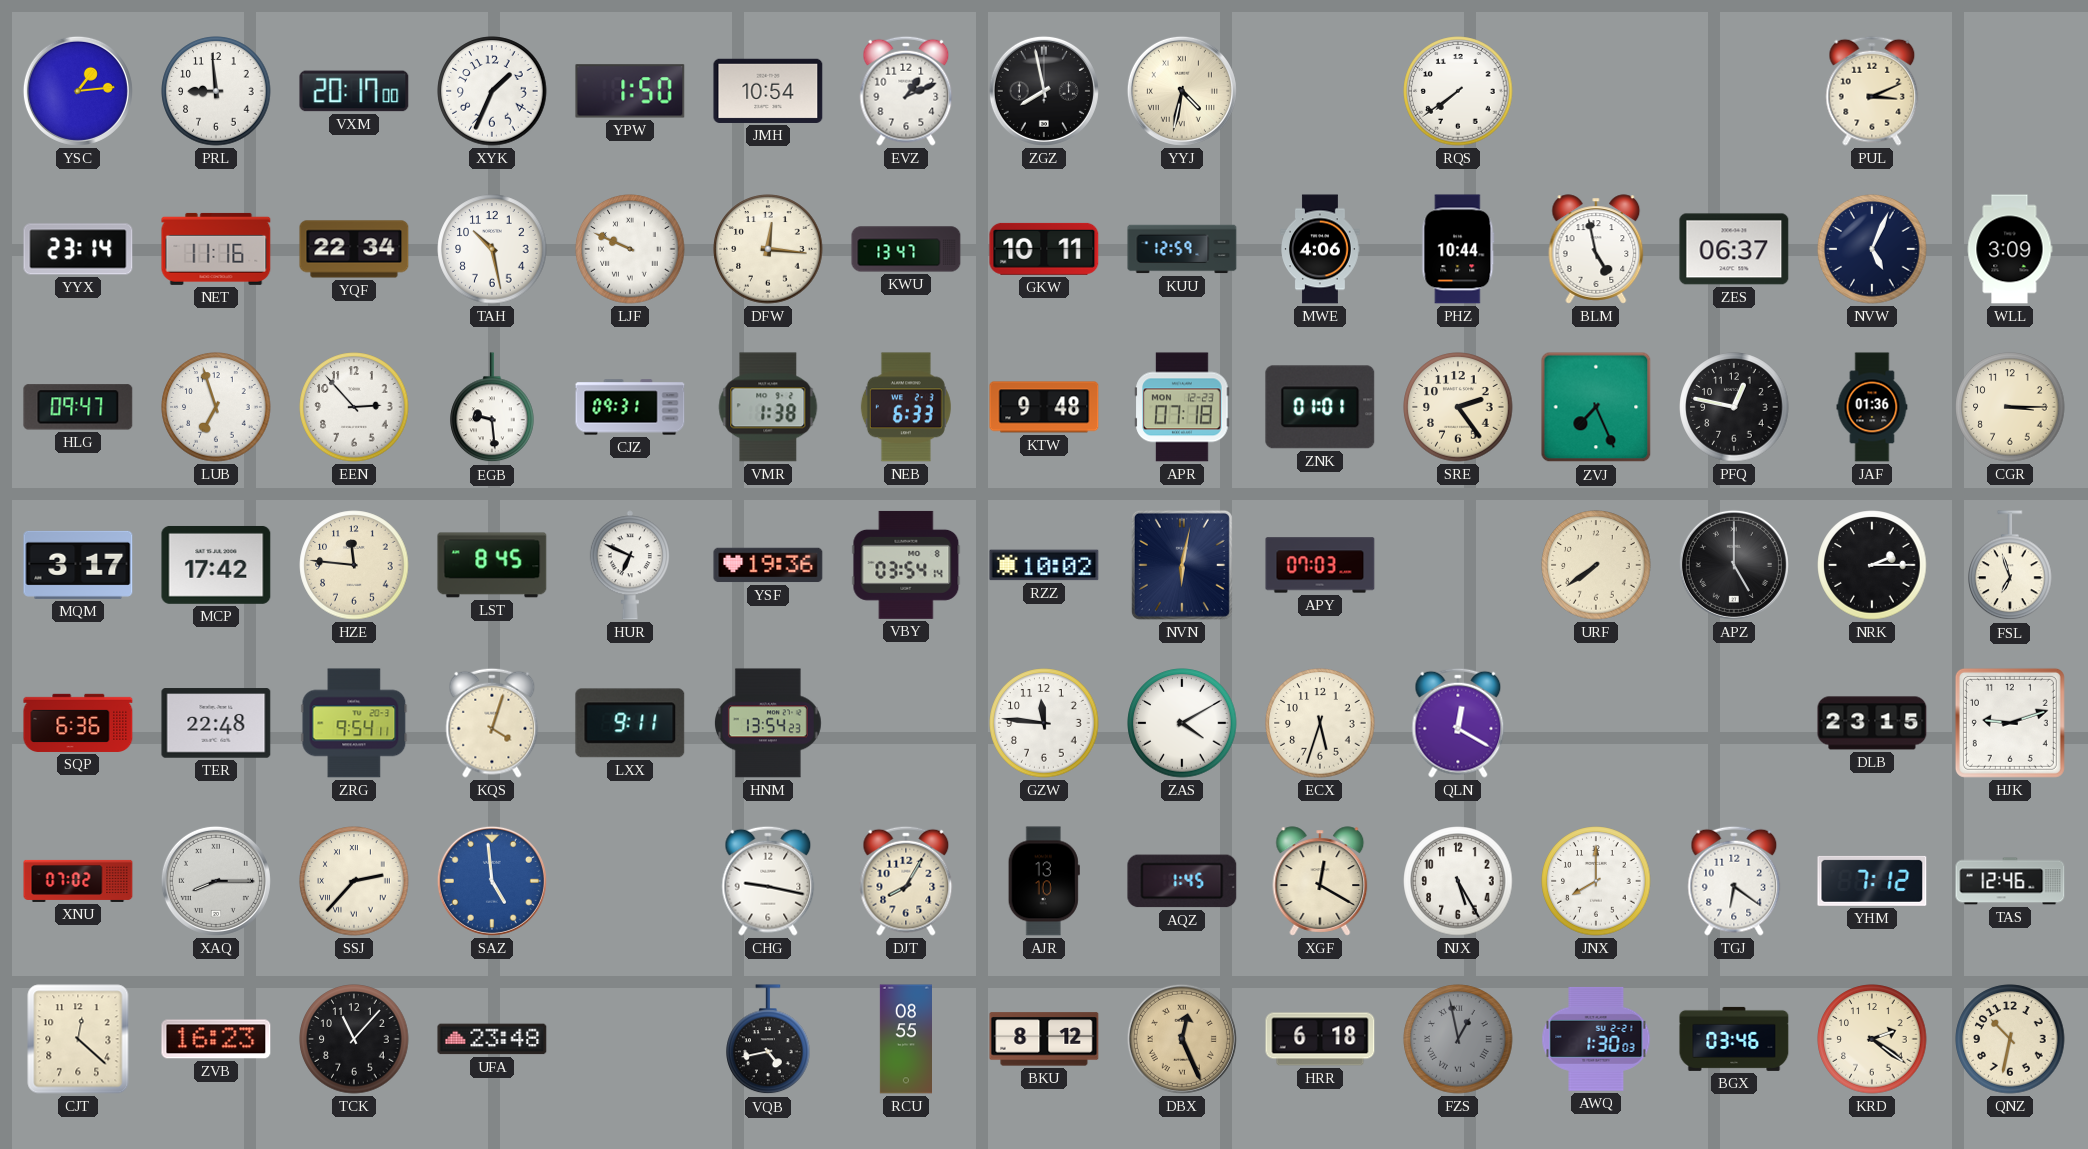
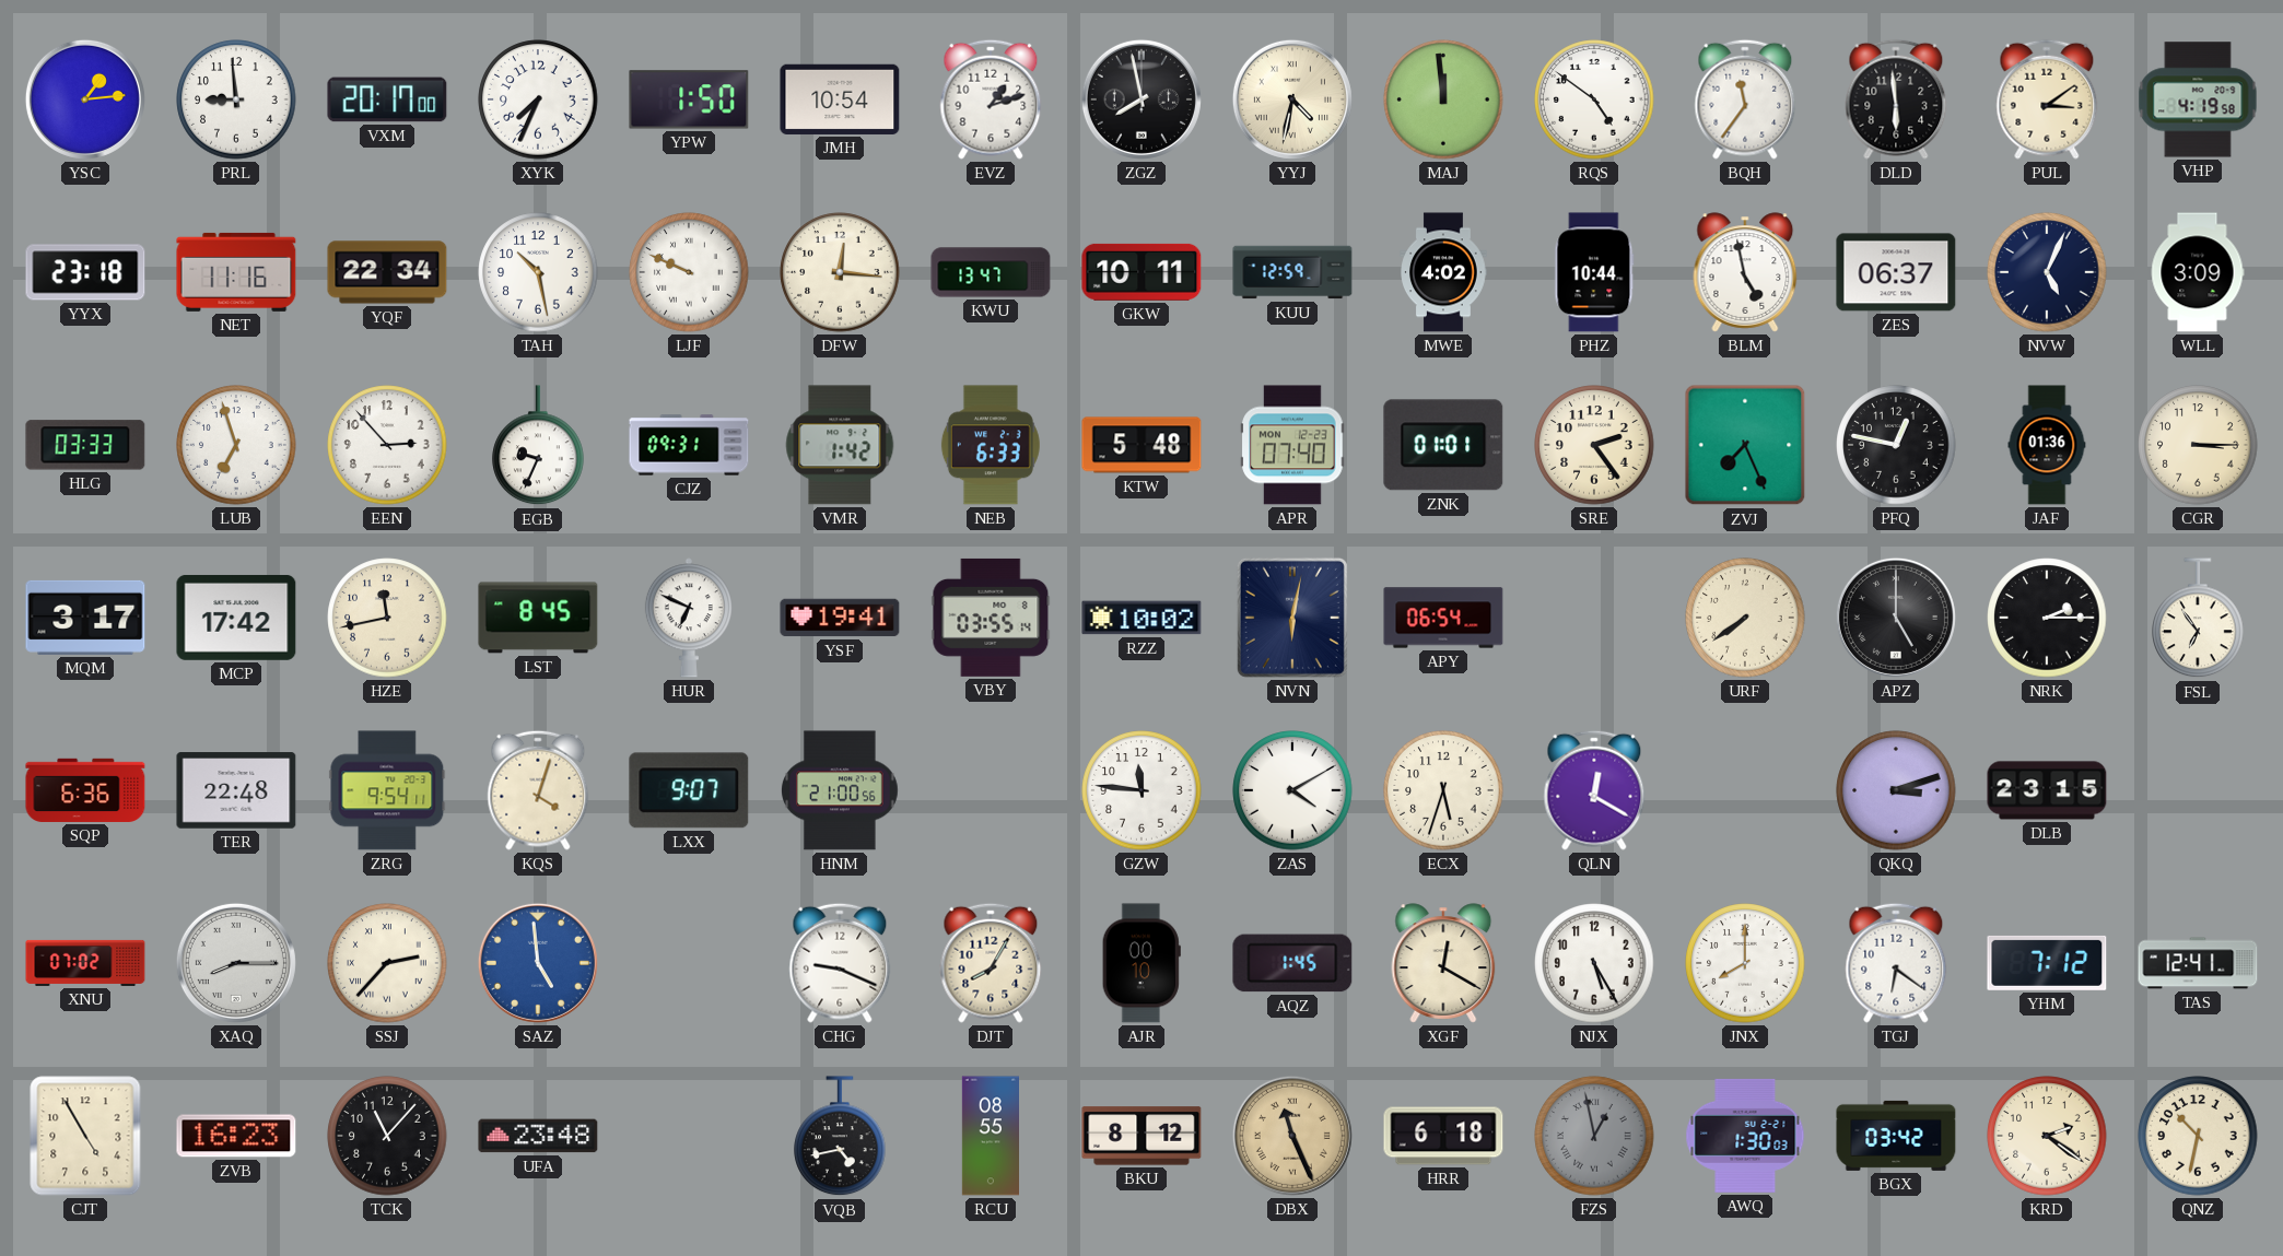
XYK: 1:34 -> 7:34
EVZ: 1:11 -> 1:12
MAJ: none -> 11:59
RQS: 7:39 -> 4:51
BQH: none -> 11:36
DLD: none -> 5:59
PUL: 3:11 -> 3:09
VHP: none -> 4:19
YYX: 23:14 -> 23:18
MWE: 4:06 -> 4:02
HLG: 09:47 -> 03:33
EGB: 9:29 -> 9:34
VMR: 1:38 -> 1:42
KTW: 9:48 -> 5:48
APR: 07:18 -> 07:40
HZE: 11:46 -> 11:43
YSF: 19:36 -> 19:41
VBY: 03:54 -> 03:55
APY: 07:03 -> 06:54
FSL: 6:57 -> 6:54
LXX: 9:11 -> 9:07
HNM: 13:54 -> 21:00
QKQ: none -> 3:12
HJK: 9:12 -> none
CHG: 9:17 -> 9:19
AJR: 13:10 -> 00:10
TAS: 12:46 -> 12:41
CJT: 12:22 -> 4:55
DBX: 12:26 -> 11:26
BGX: 03:46 -> 03:42
